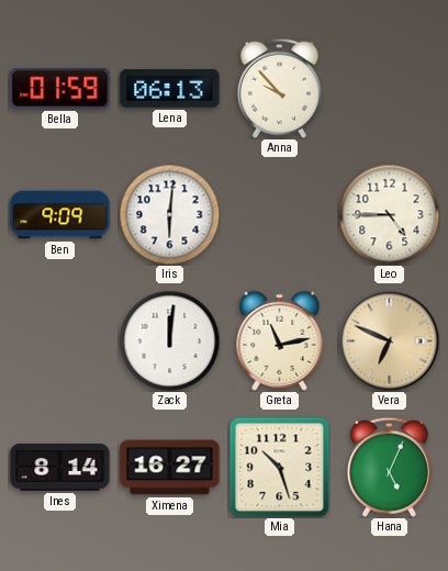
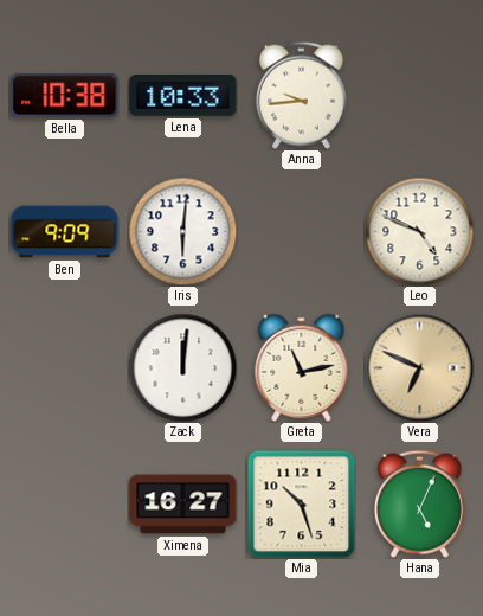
Bella: 01:59 -> 10:38
Lena: 06:13 -> 10:33
Anna: 9:53 -> 9:44
Leo: 4:45 -> 4:49
Ines: 8:14 -> none
